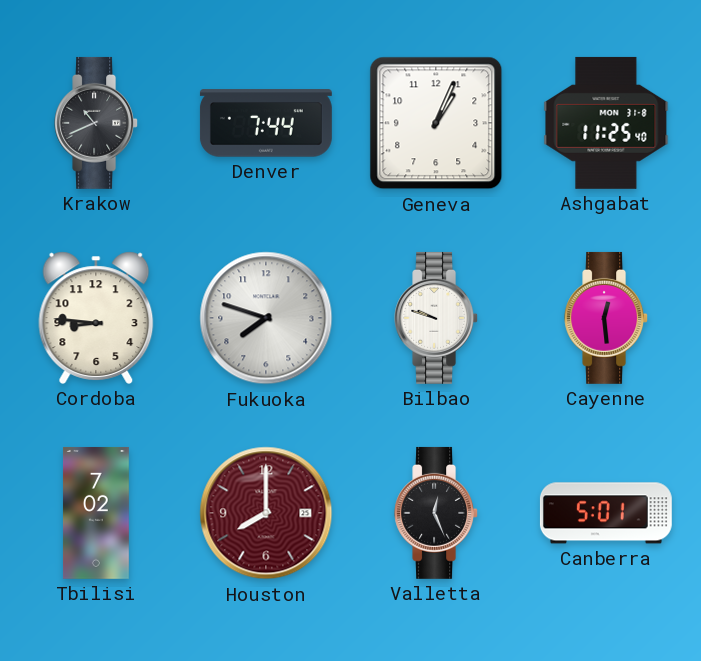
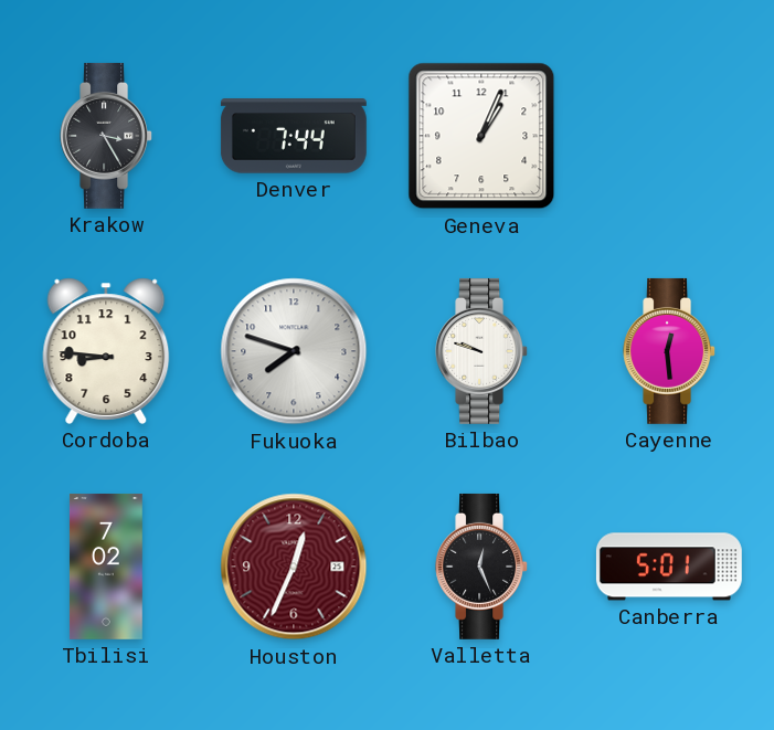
Krakow: 10:41 -> 3:25
Ashgabat: 11:25 -> none
Houston: 8:00 -> 12:34
